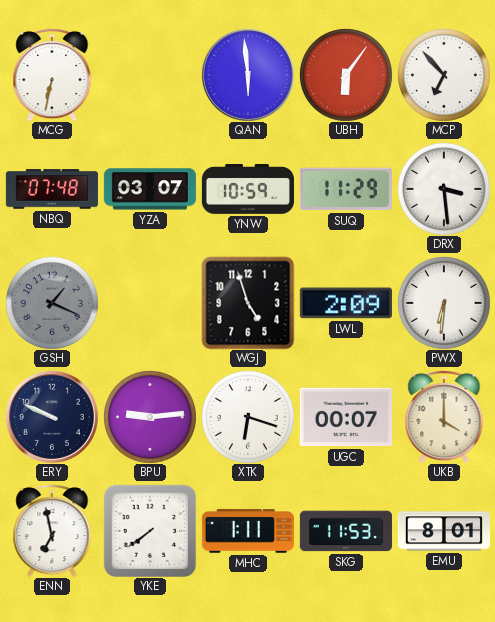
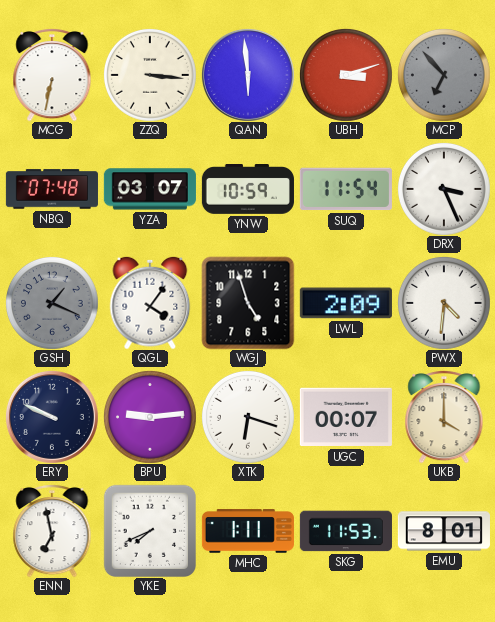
ZZQ: none -> 3:16
UBH: 6:06 -> 3:12
MCP dial: white -> grey
SUQ: 11:29 -> 11:54
DRX: 3:29 -> 3:26
QGL: none -> 4:06
PWX: 6:31 -> 4:31
YKE: 7:39 -> 7:41
